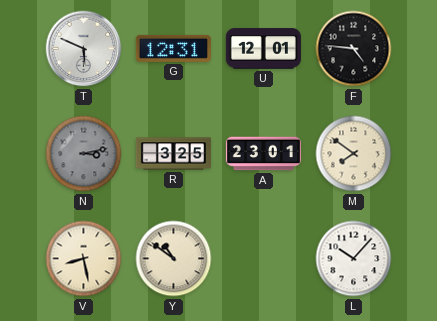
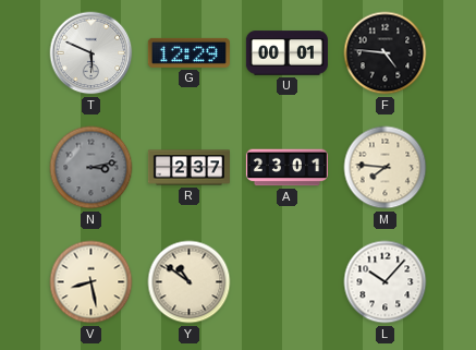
G: 12:31 -> 12:29
U: 12:01 -> 00:01
R: 3:25 -> 2:37
M: 7:51 -> 7:46
